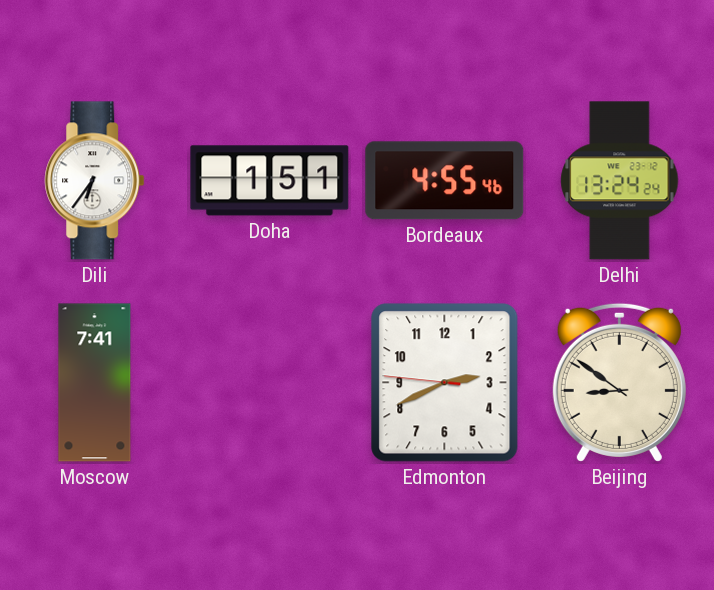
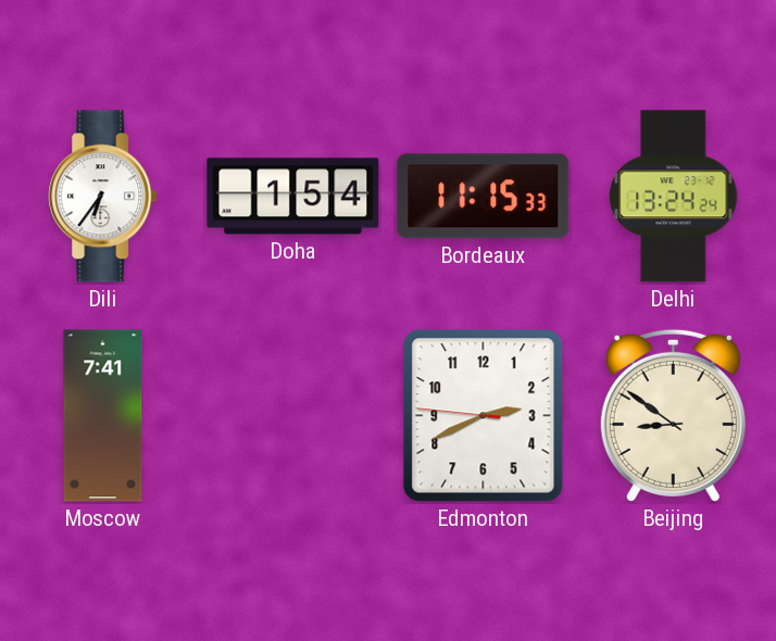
Doha: 1:51 -> 1:54
Bordeaux: 4:55 -> 11:15
